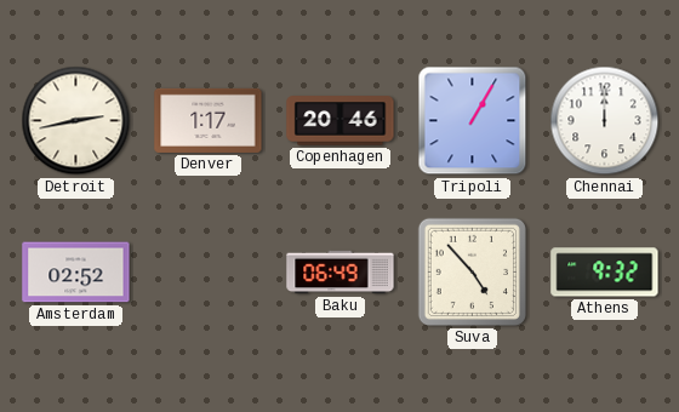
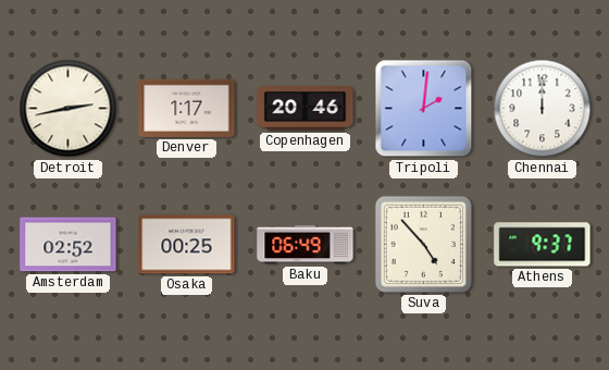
Tripoli: 1:05 -> 2:01
Osaka: none -> 00:25
Athens: 9:32 -> 9:37
